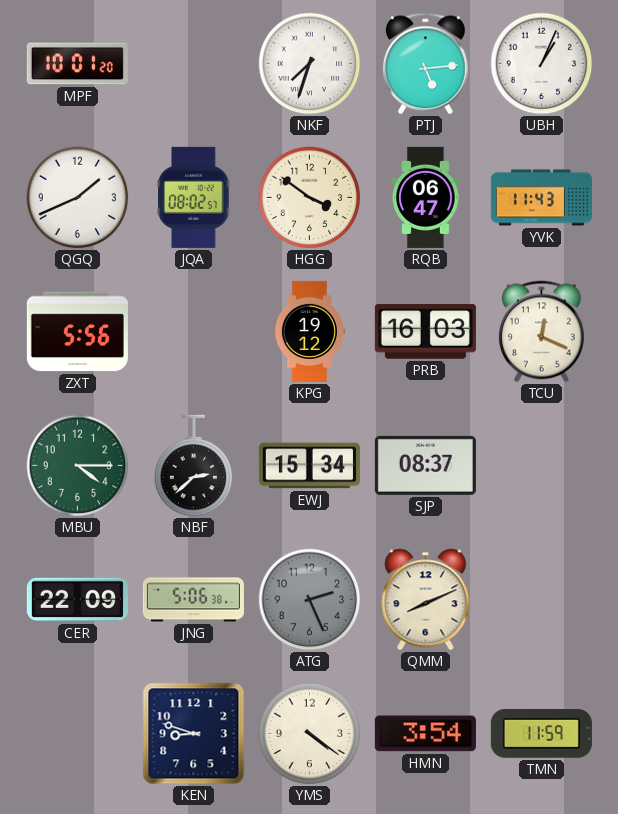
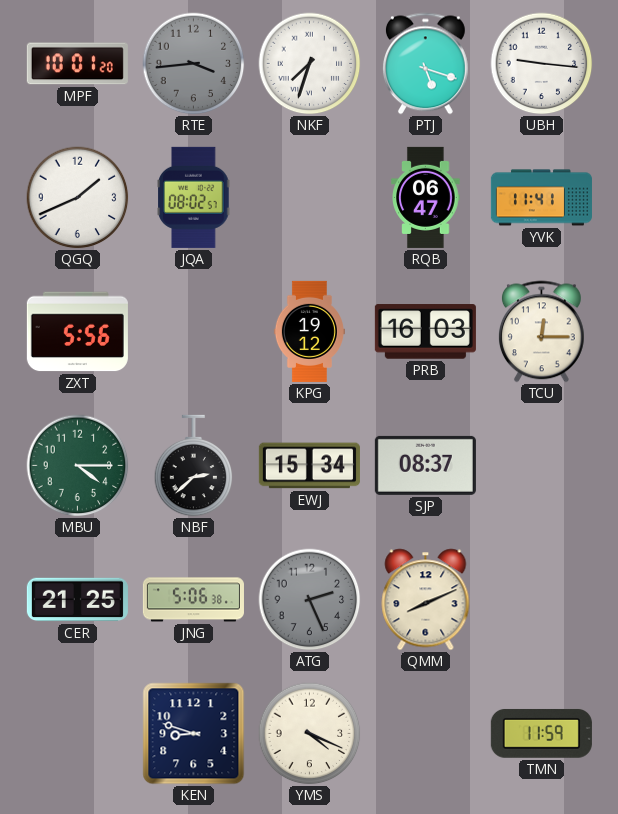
RTE: none -> 3:44
PTJ: 5:14 -> 5:18
UBH: 1:04 -> 9:16
HGG: 3:51 -> none
YVK: 11:43 -> 11:41
TCU: 12:19 -> 12:15
CER: 22:09 -> 21:25
YMS: 4:21 -> 4:19
HMN: 3:54 -> none
